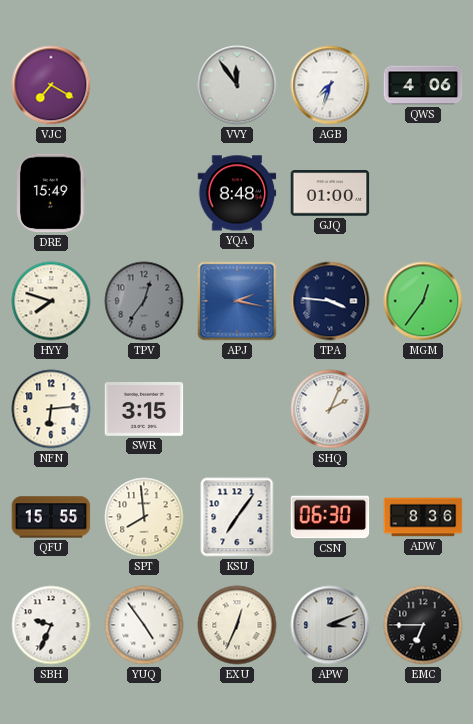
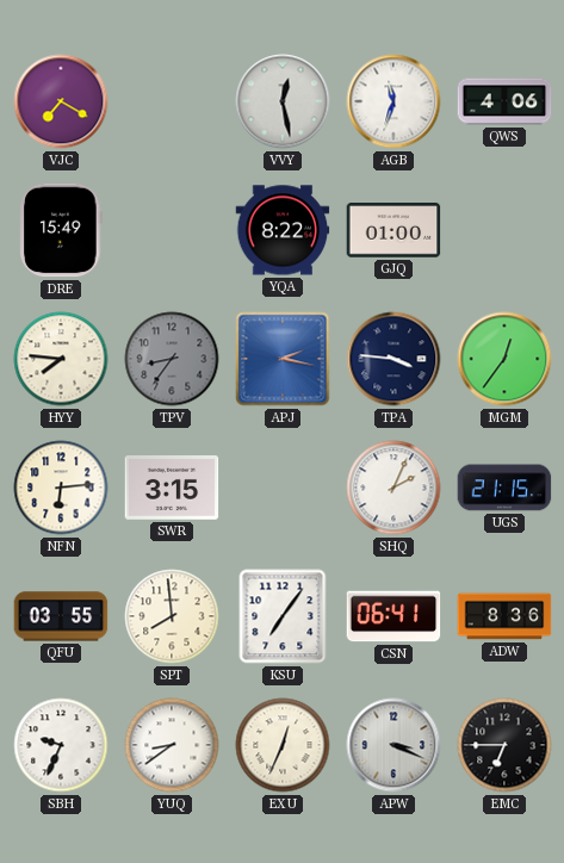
VVY: 11:54 -> 12:28
AGB: 7:33 -> 11:33
YQA: 8:48 -> 8:22
HYY: 7:48 -> 7:46
TPV: 12:36 -> 8:36
UGS: none -> 21:15
QFU: 15:55 -> 03:55
CSN: 06:30 -> 06:41
YUQ: 4:54 -> 8:39
APW: 3:11 -> 3:19
